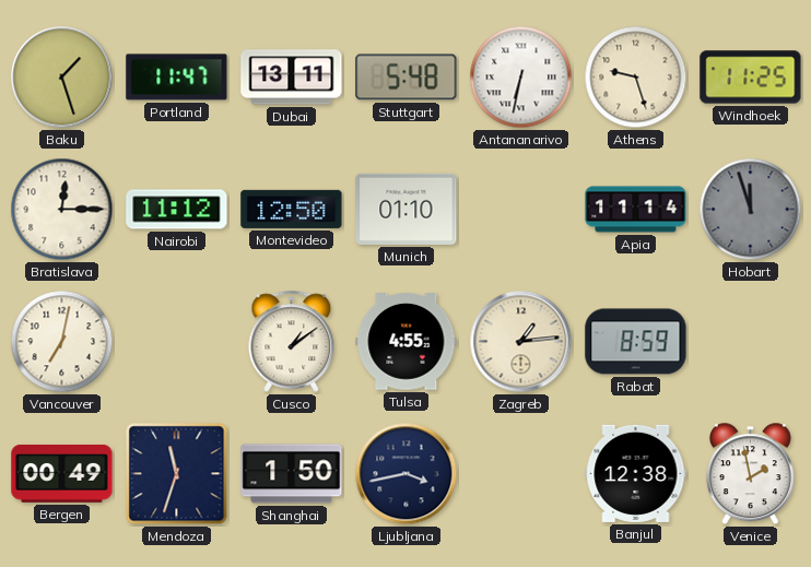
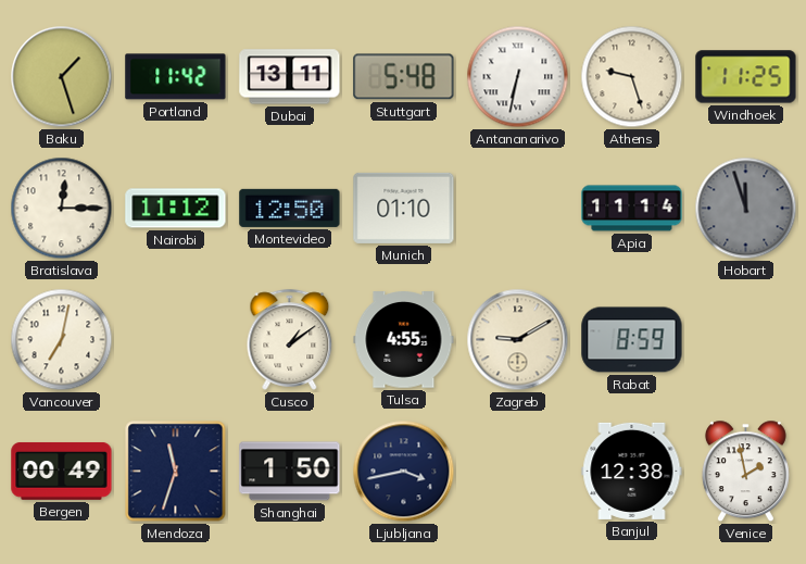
Portland: 11:47 -> 11:42
Zagreb: 1:14 -> 9:10
